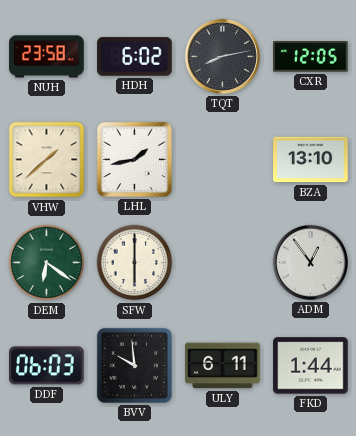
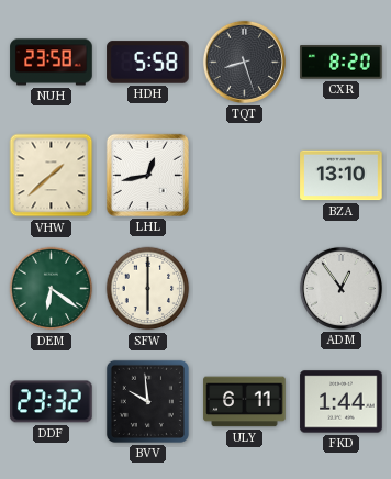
HDH: 6:02 -> 5:58
TQT: 8:13 -> 8:27
CXR: 12:05 -> 8:20
LHL: 1:43 -> 12:43
DDF: 06:03 -> 23:32
